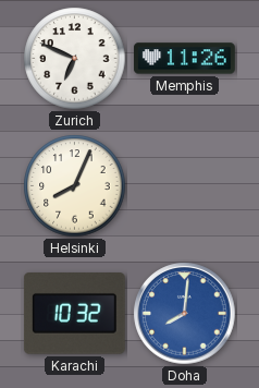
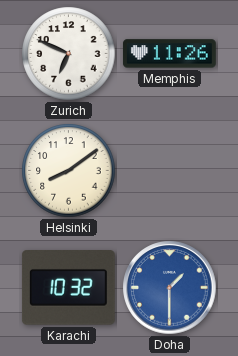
Helsinki: 8:04 -> 8:09
Doha: 8:01 -> 1:30
